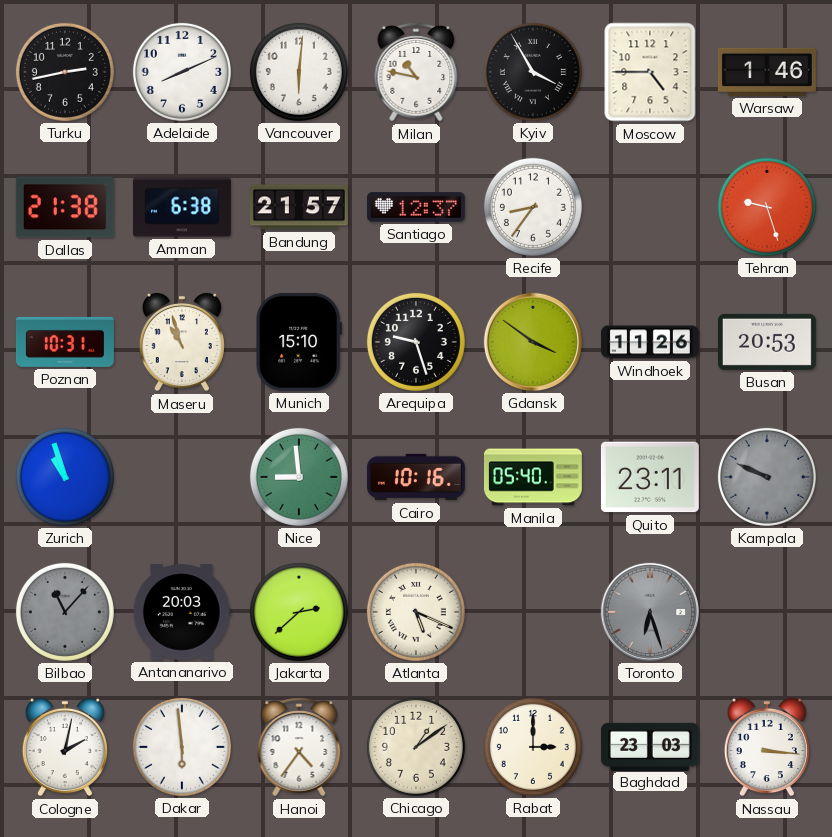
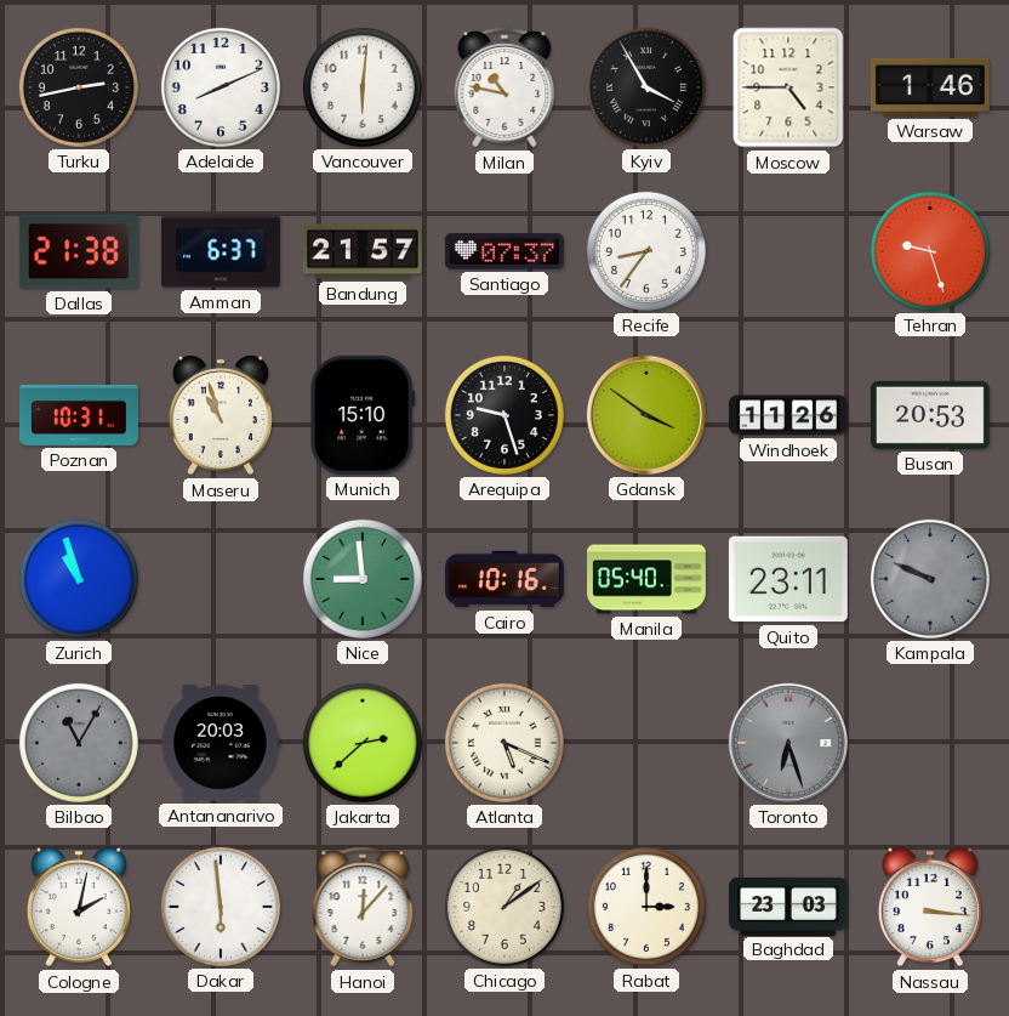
Amman: 6:38 -> 6:37
Santiago: 12:37 -> 07:37
Bilbao: 11:07 -> 11:05
Hanoi: 4:36 -> 12:07
